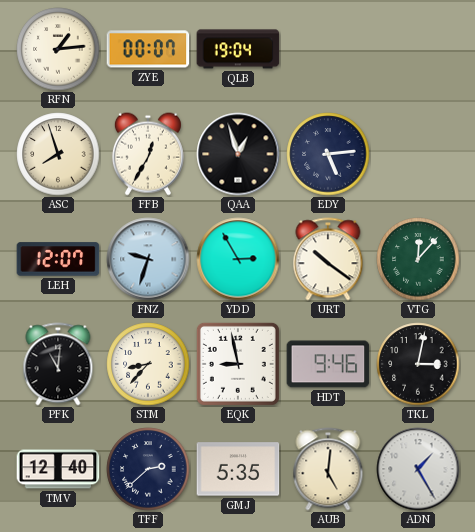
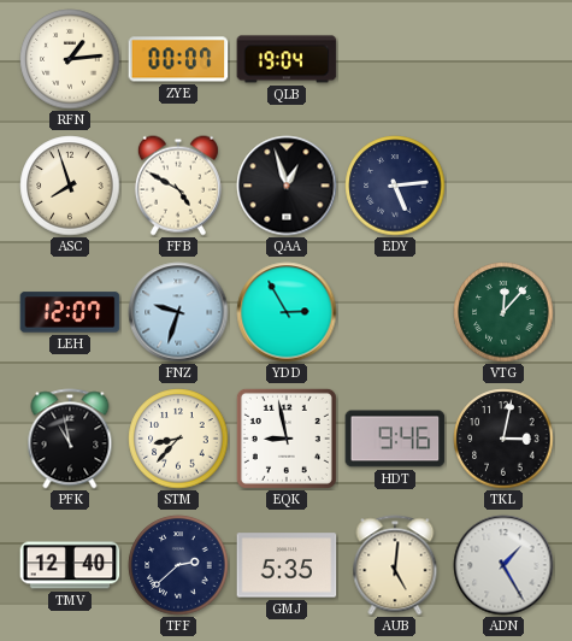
FFB: 12:35 -> 4:50
URT: 10:21 -> none
PFK: 11:01 -> 10:58
